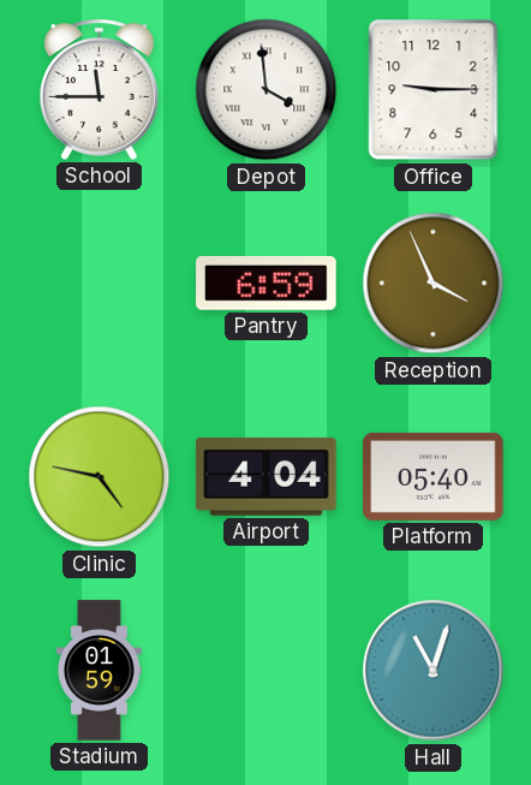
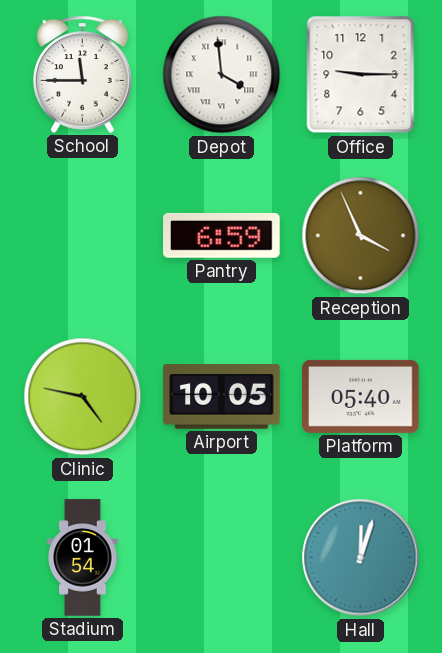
Airport: 4:04 -> 10:05
Stadium: 01:59 -> 01:54
Hall: 11:03 -> 12:03
